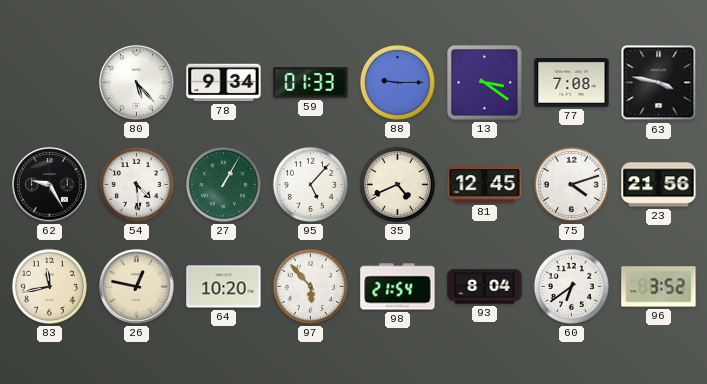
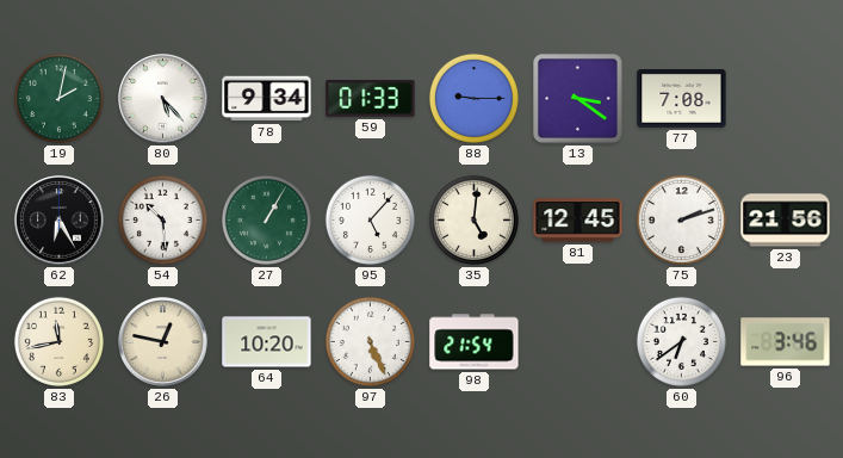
19: none -> 2:02
63: 3:47 -> none
62: 9:25 -> 6:25
54: 4:29 -> 10:29
35: 4:41 -> 5:01
75: 4:12 -> 2:12
97: 5:53 -> 5:26
93: 8:04 -> none
96: 3:52 -> 3:46
